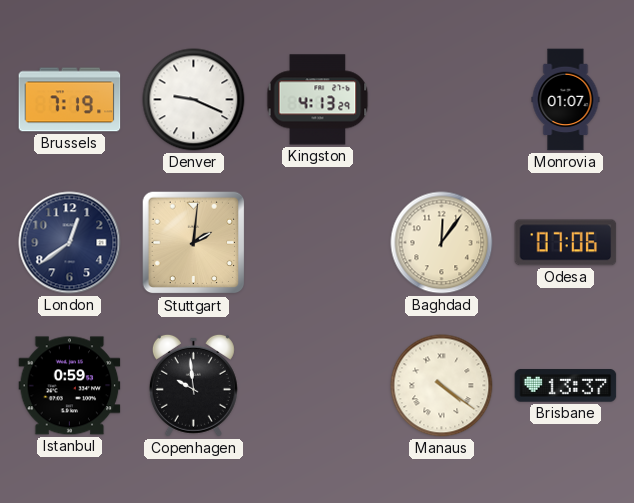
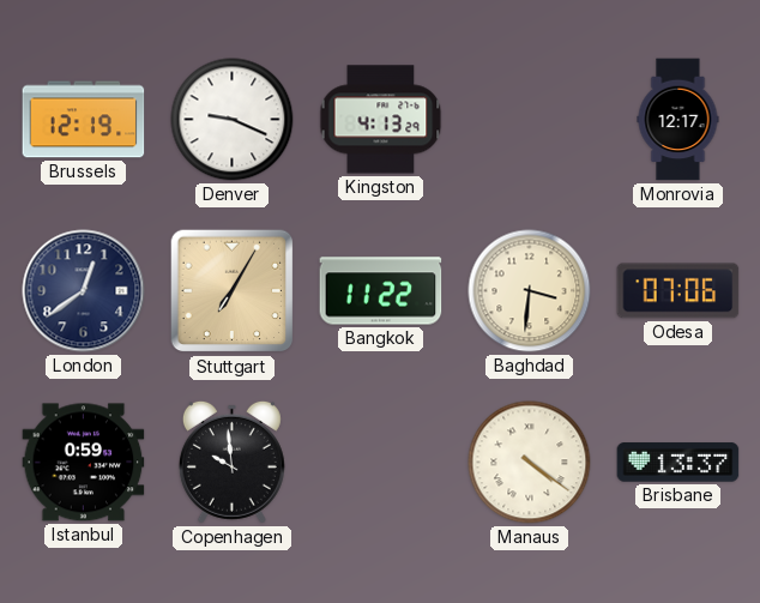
Brussels: 7:19 -> 12:19
Monrovia: 01:07 -> 12:17
Stuttgart: 2:01 -> 7:05
Bangkok: none -> 11:22
Baghdad: 12:06 -> 3:31
